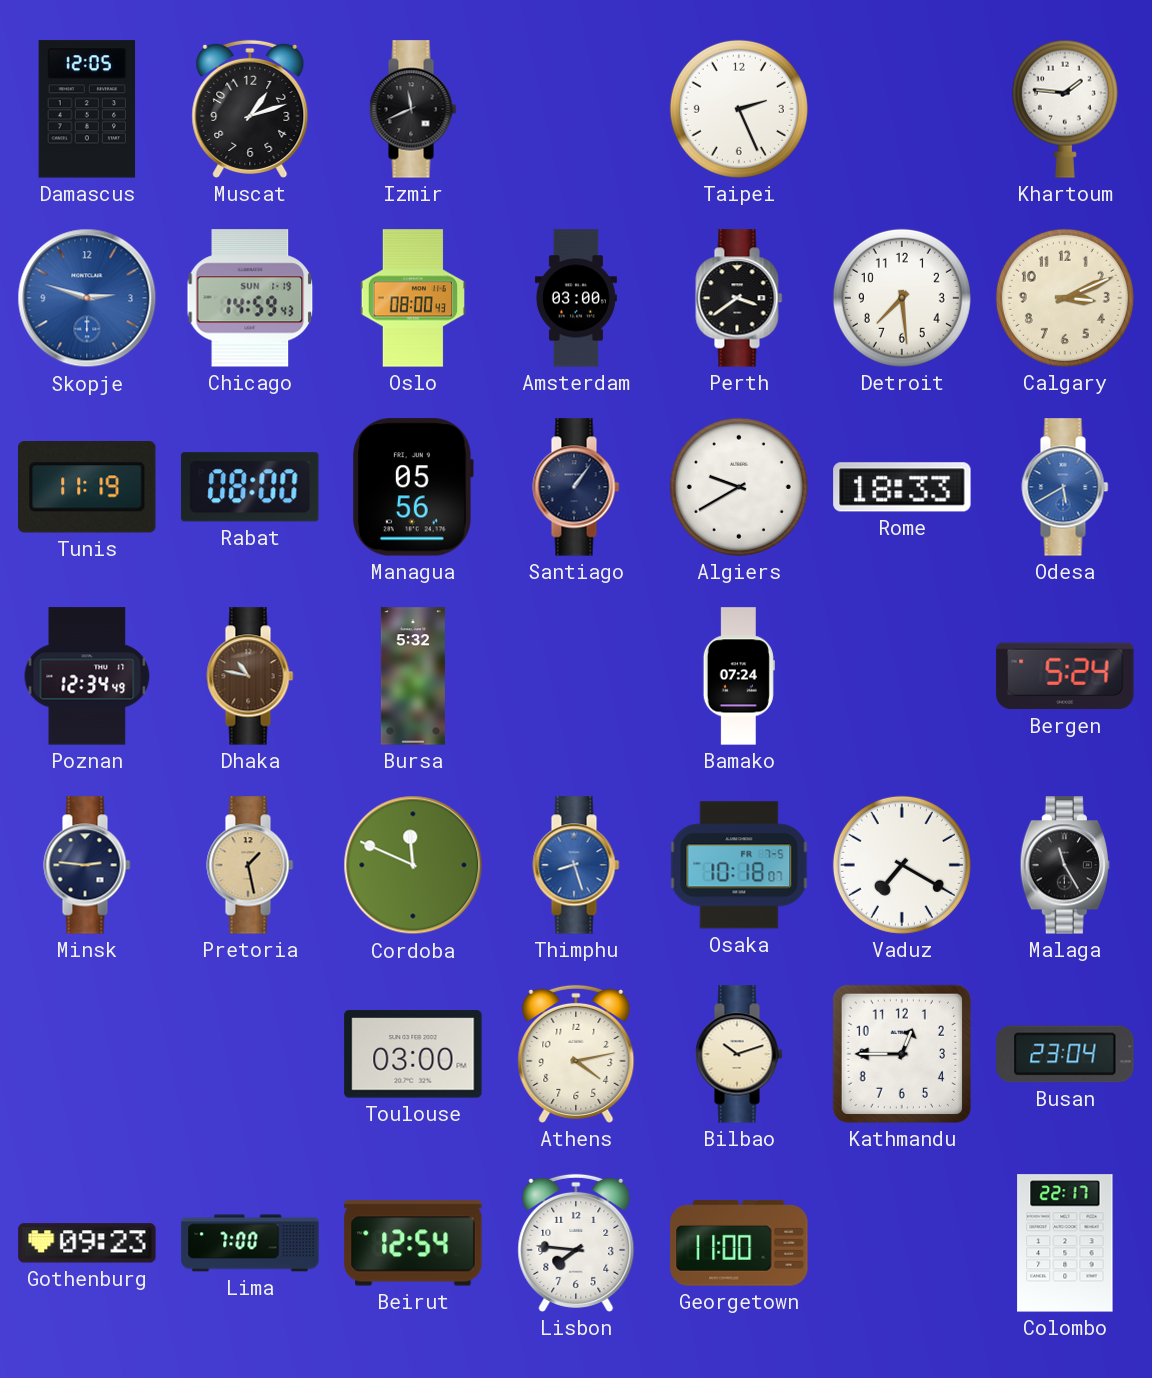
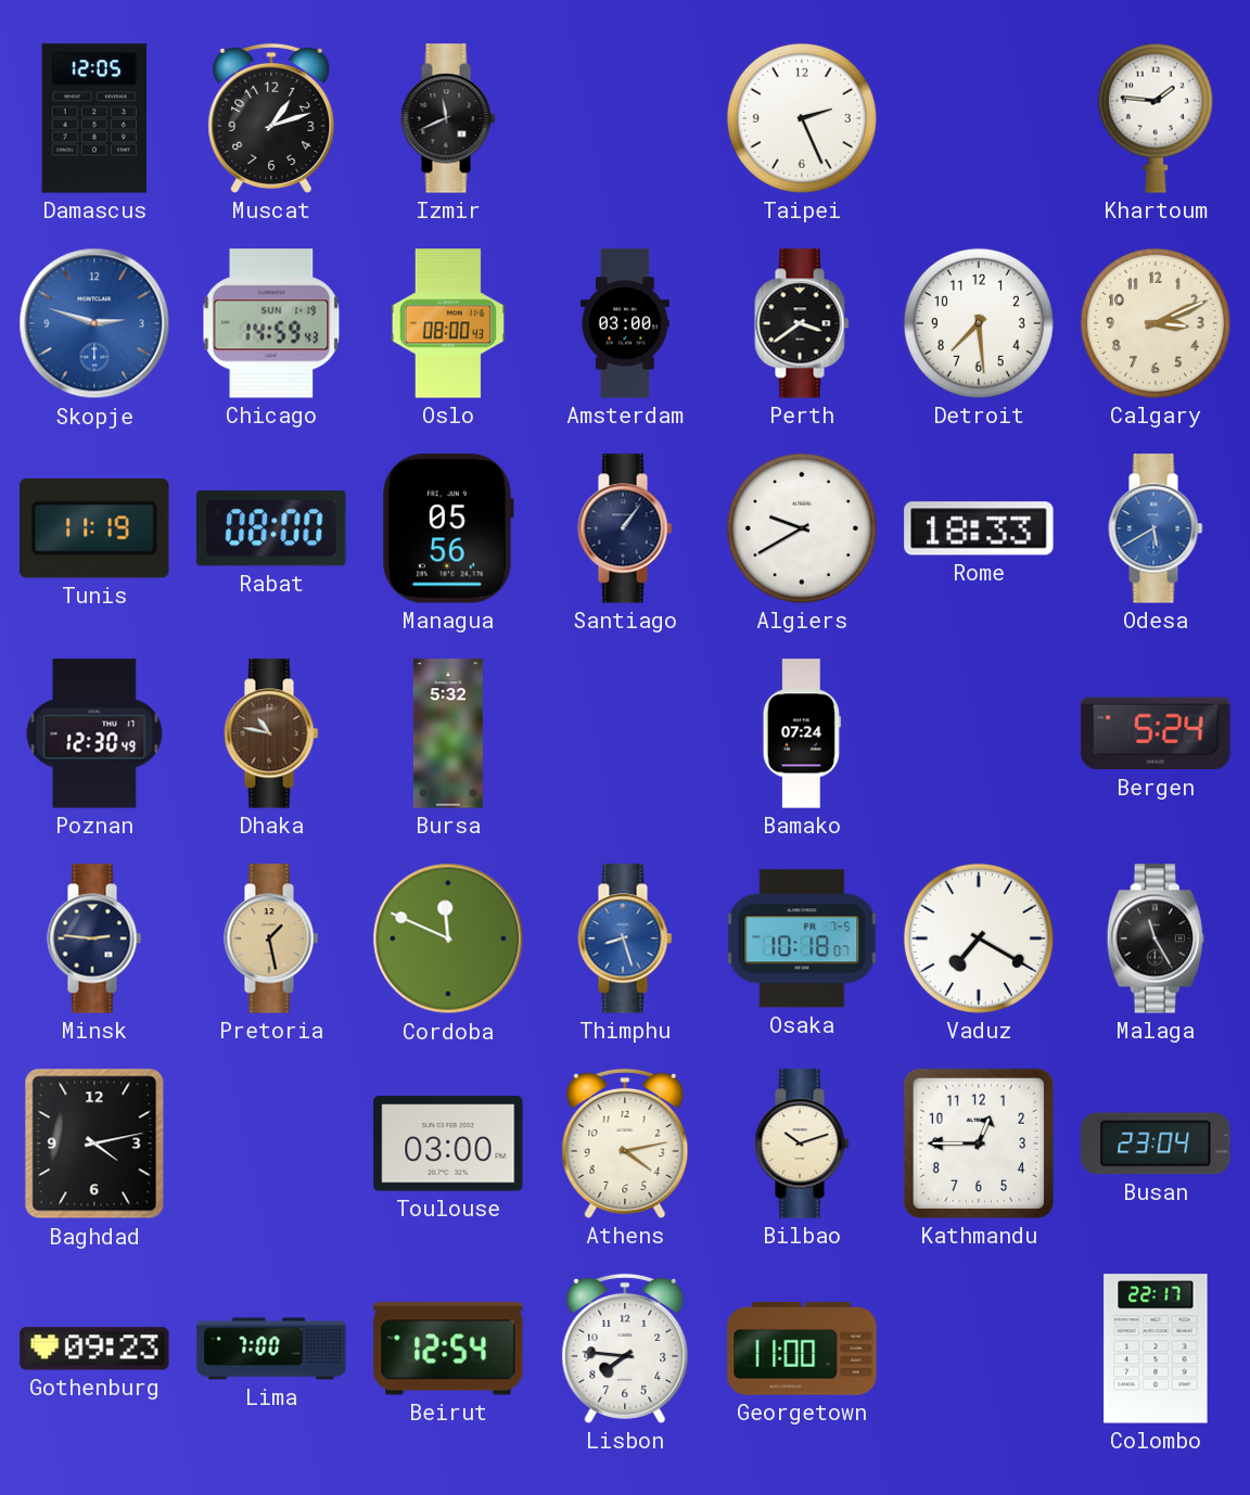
Poznan: 12:34 -> 12:30
Baghdad: none -> 4:13
